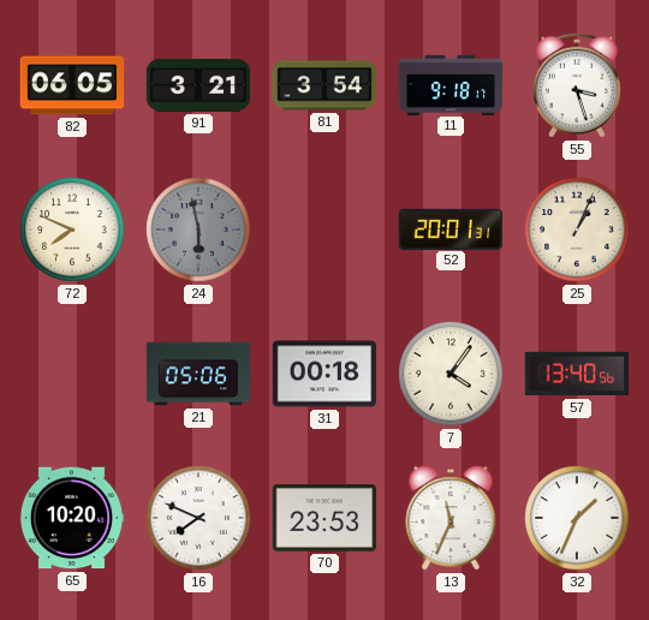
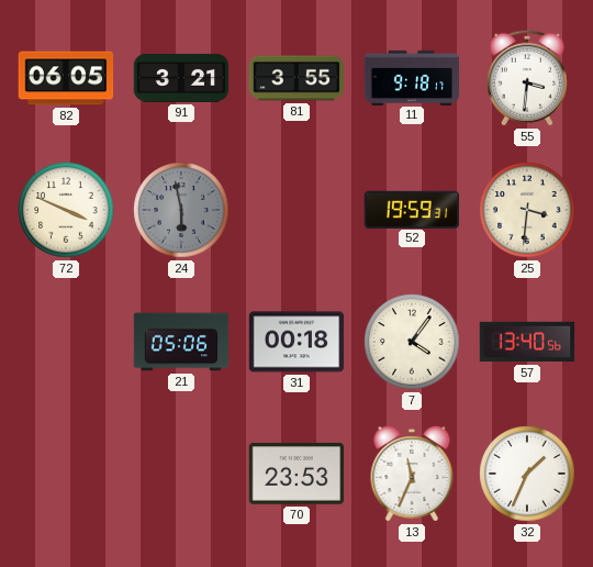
81: 3:54 -> 3:55
55: 3:27 -> 3:31
72: 7:49 -> 3:49
52: 20:01 -> 19:59
25: 1:04 -> 3:31
65: 10:20 -> none
16: 7:49 -> none
